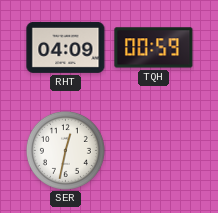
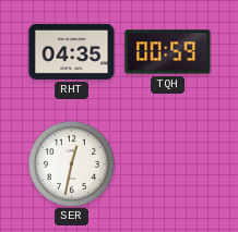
RHT: 04:09 -> 04:35
